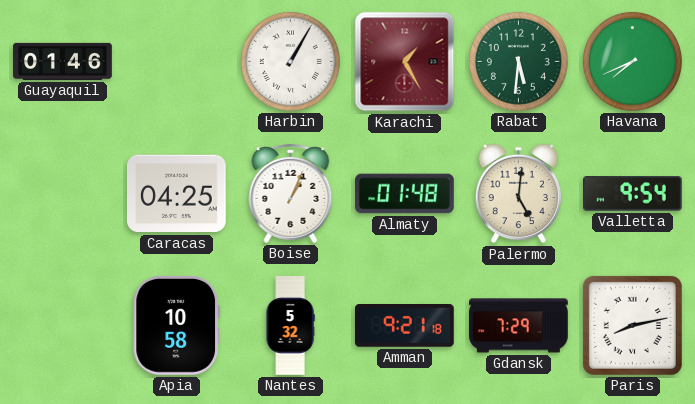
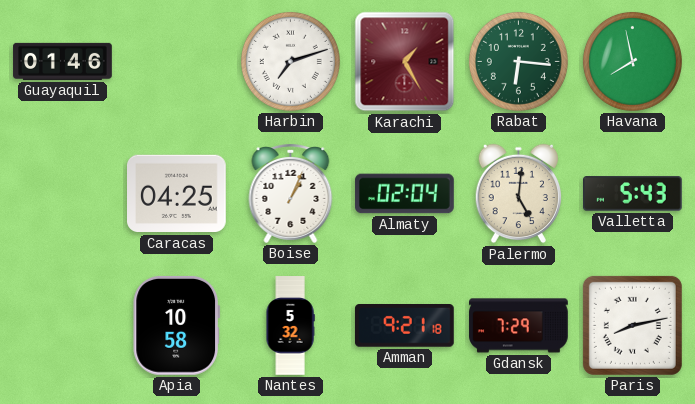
Harbin: 1:05 -> 7:12
Rabat: 5:31 -> 6:16
Havana: 7:41 -> 7:58
Almaty: 01:48 -> 02:04
Valletta: 9:54 -> 5:43
